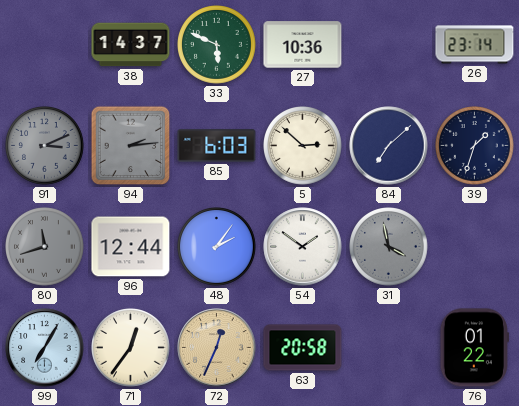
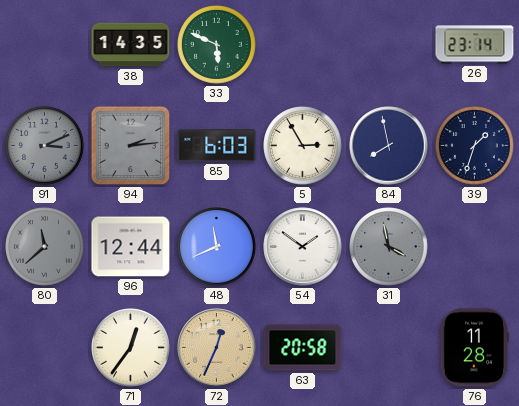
38: 14:37 -> 14:35
27: 10:36 -> none
5: 2:52 -> 2:55
84: 7:08 -> 7:58
80: 11:42 -> 11:38
48: 2:06 -> 11:41
99: 7:05 -> none
76: 01:22 -> 11:28
